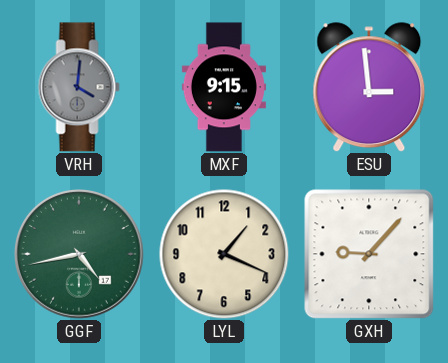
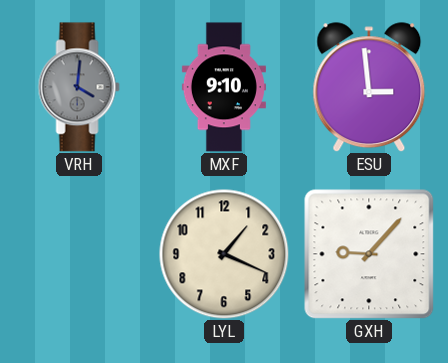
MXF: 9:15 -> 9:10
GGF: 4:43 -> none
